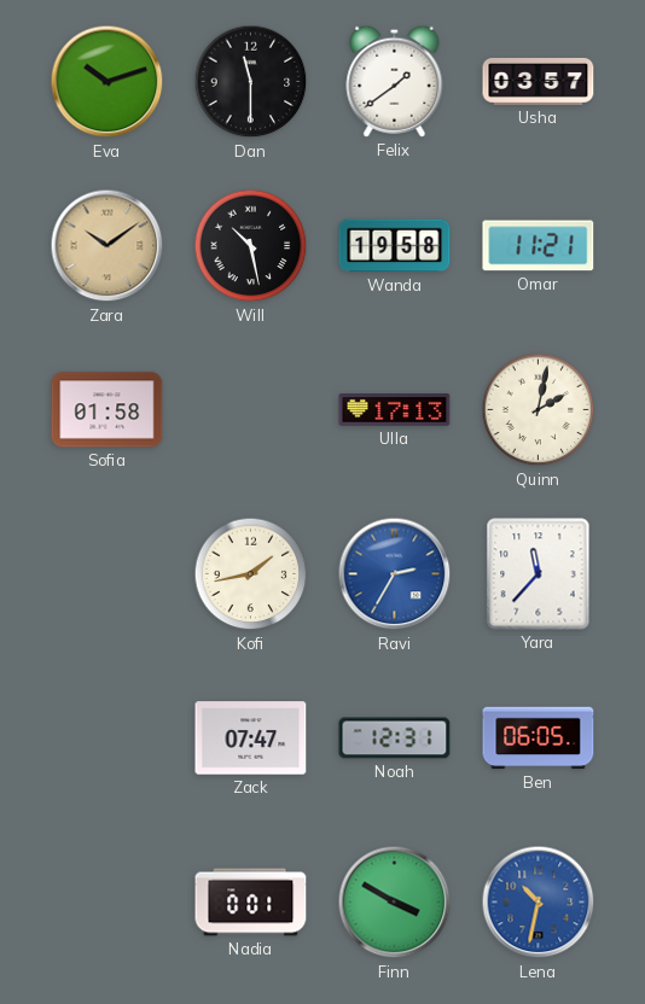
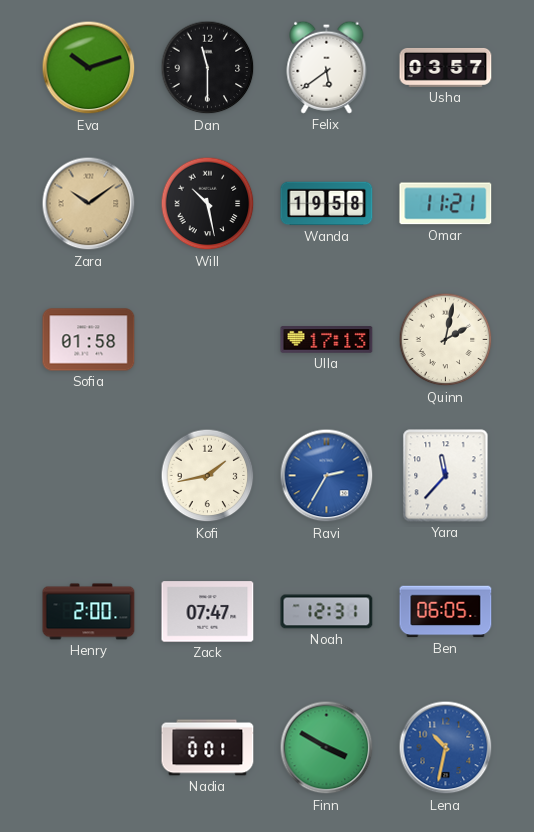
Felix: 1:39 -> 5:39
Henry: none -> 2:00
